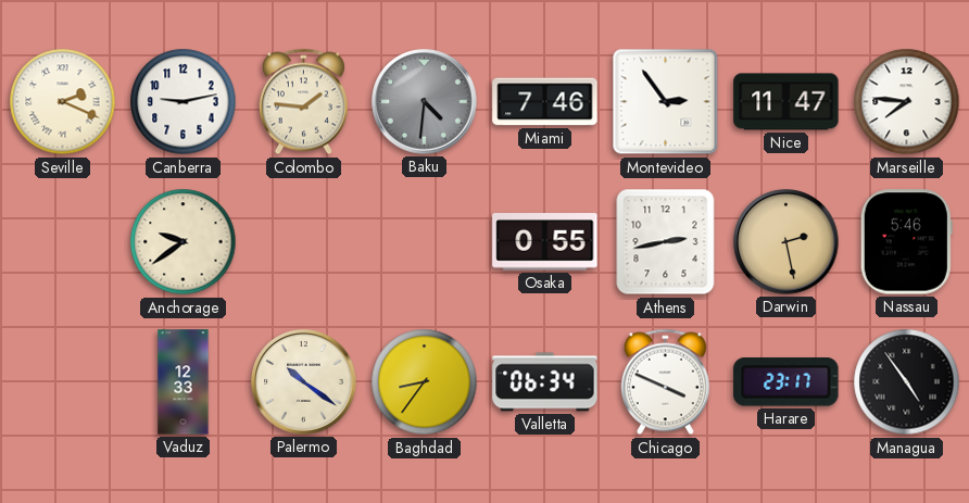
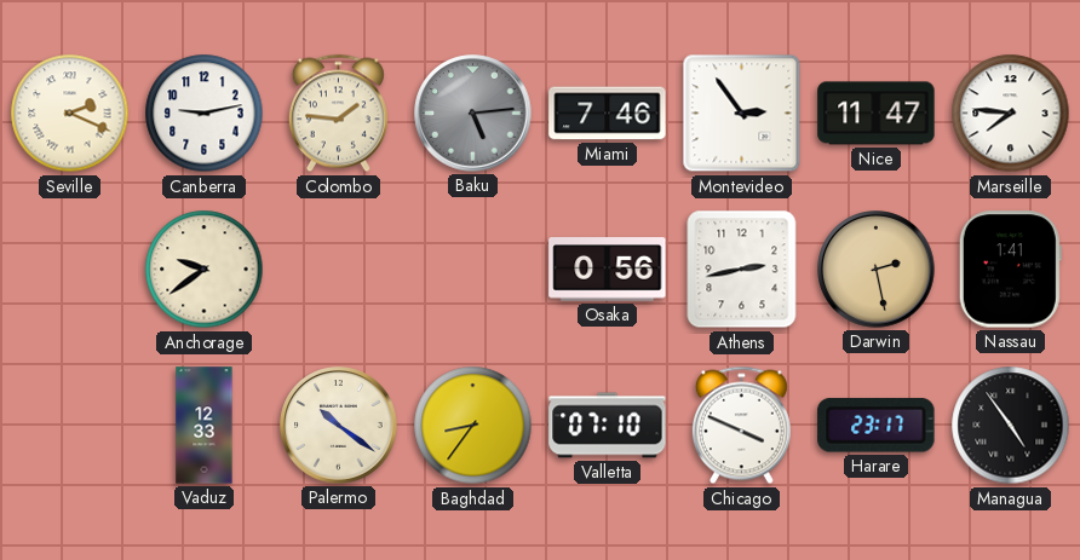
Baku: 4:31 -> 5:14
Osaka: 0:55 -> 0:56
Nassau: 5:46 -> 1:41
Valletta: 06:34 -> 07:10
